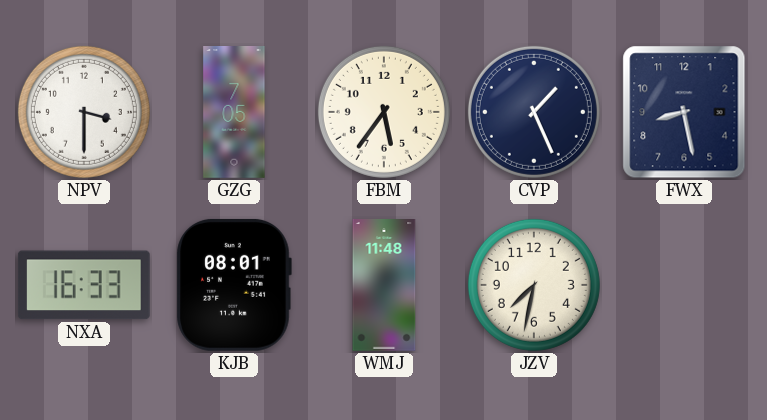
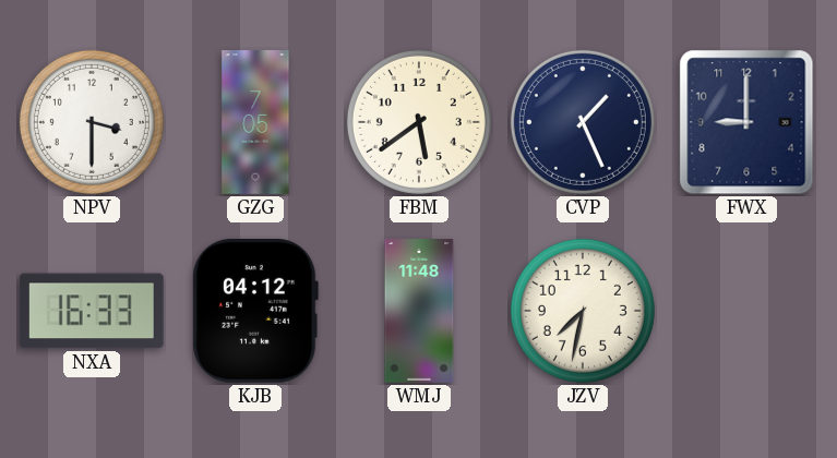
FBM: 5:36 -> 5:39
FWX: 8:28 -> 9:00
KJB: 08:01 -> 04:12
